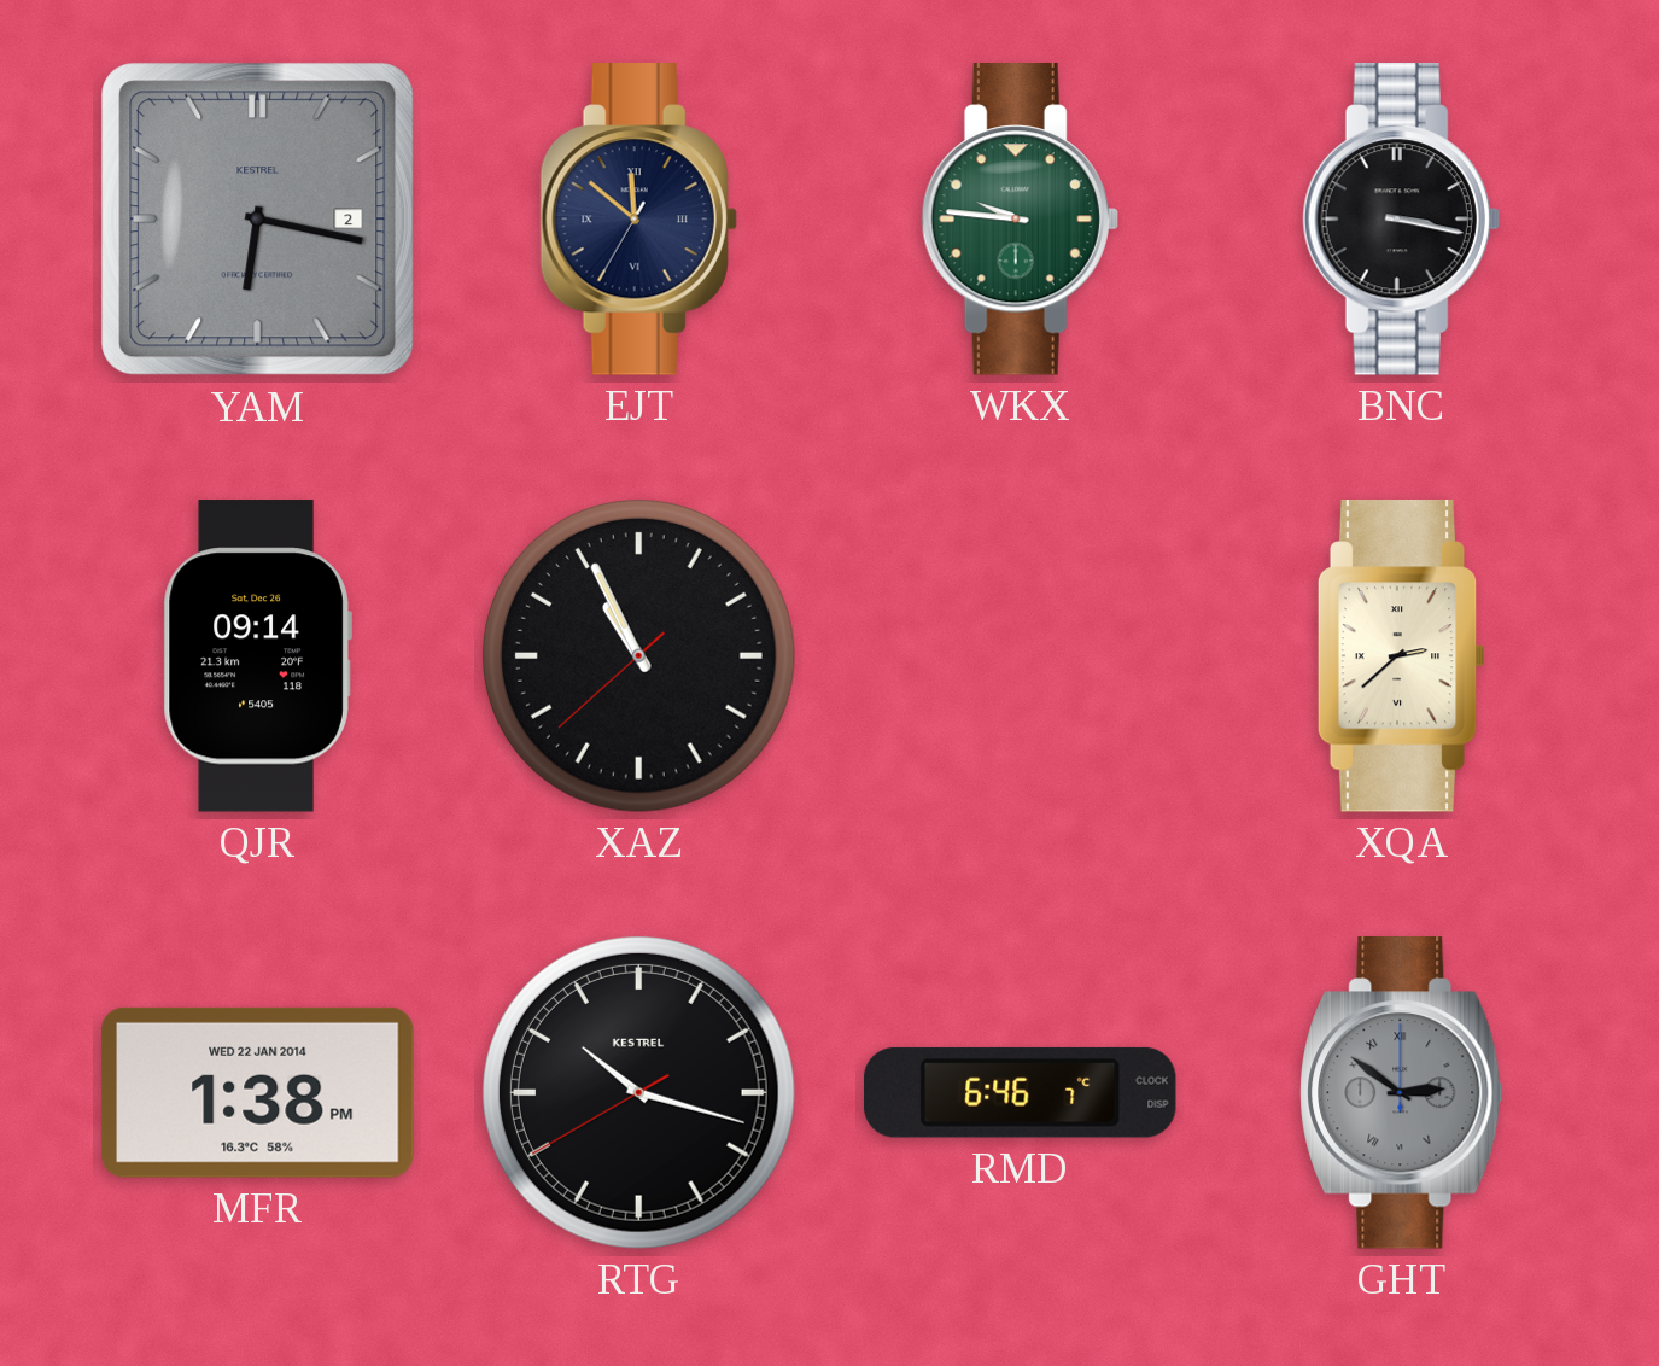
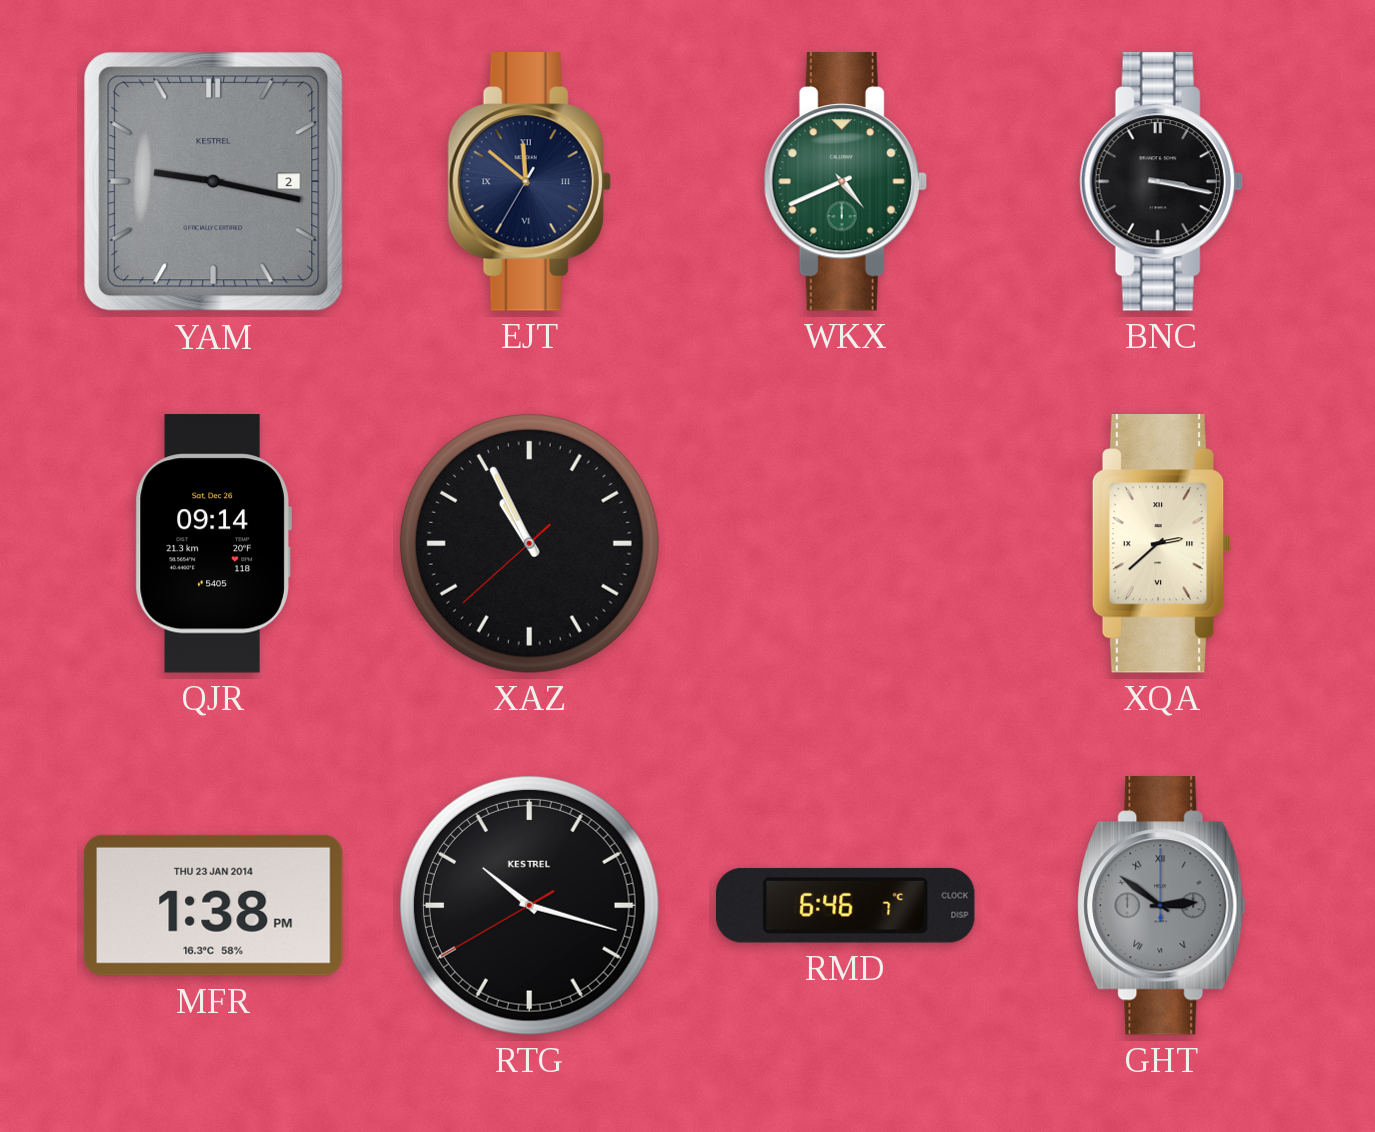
YAM: 6:17 -> 9:17
WKX: 9:46 -> 4:41
MFR date: WED 22 JAN 2014 -> THU 23 JAN 2014
